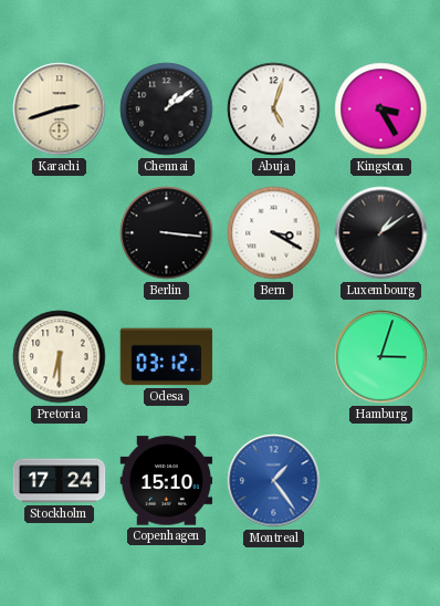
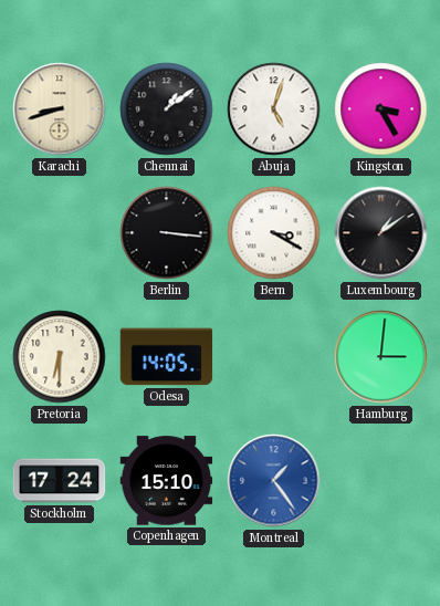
Karachi: 2:42 -> 8:42
Odesa: 03:12 -> 14:05
Hamburg: 3:03 -> 3:01
